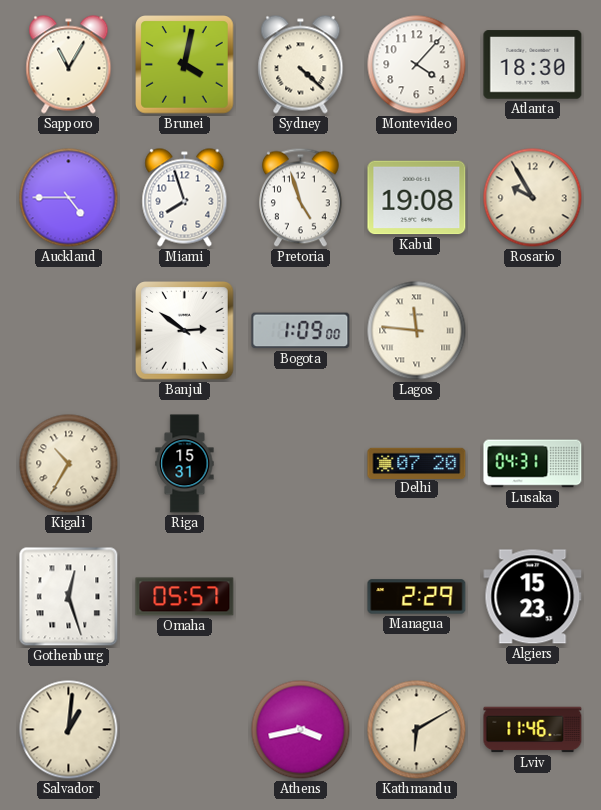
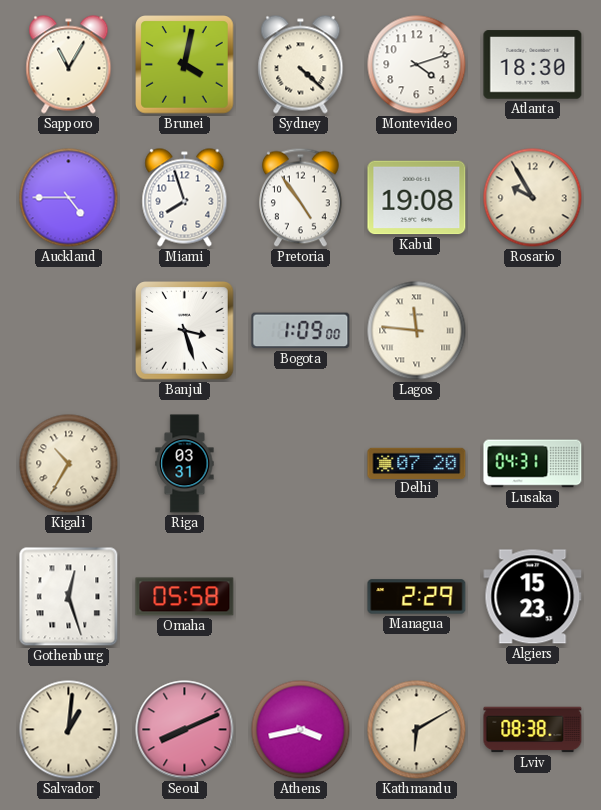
Montevideo: 4:07 -> 4:12
Pretoria: 4:57 -> 4:54
Banjul: 2:51 -> 3:27
Riga: 15:31 -> 03:31
Omaha: 05:57 -> 05:58
Seoul: none -> 8:11
Lviv: 11:46 -> 08:38
